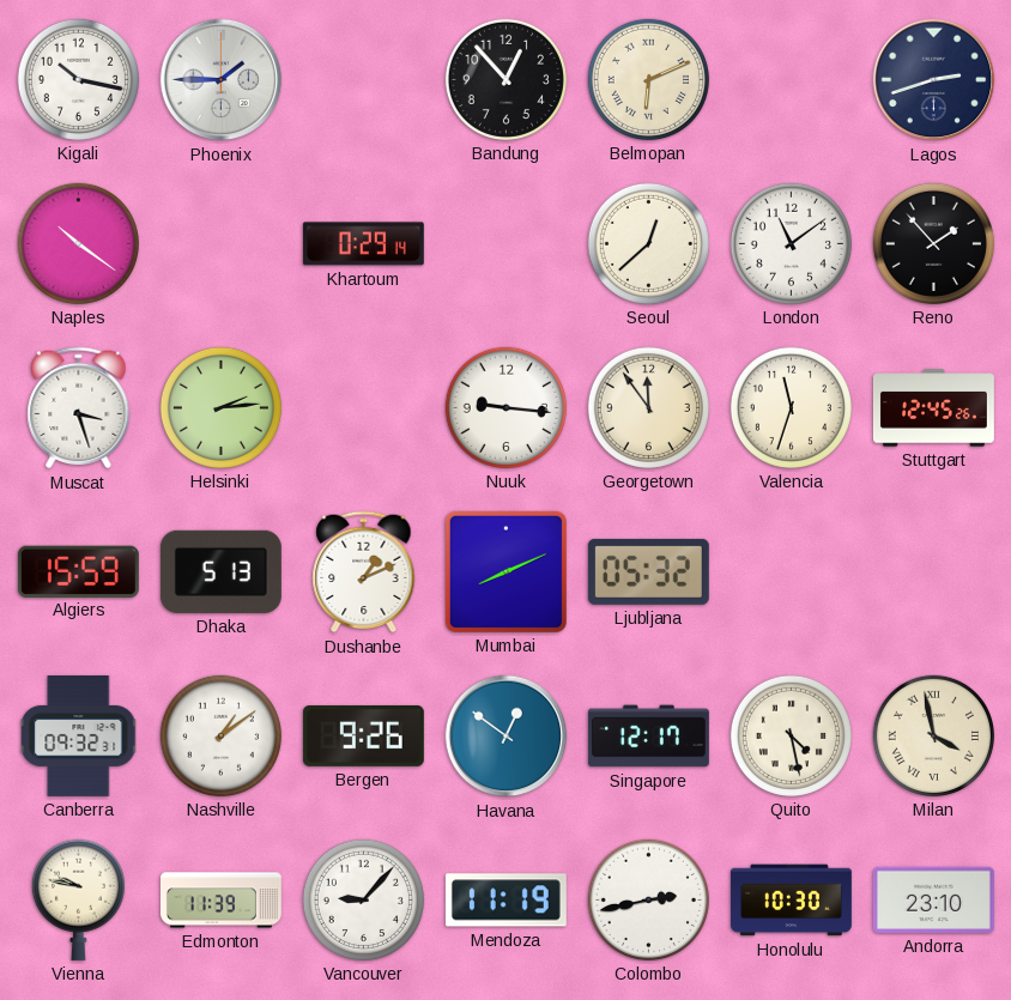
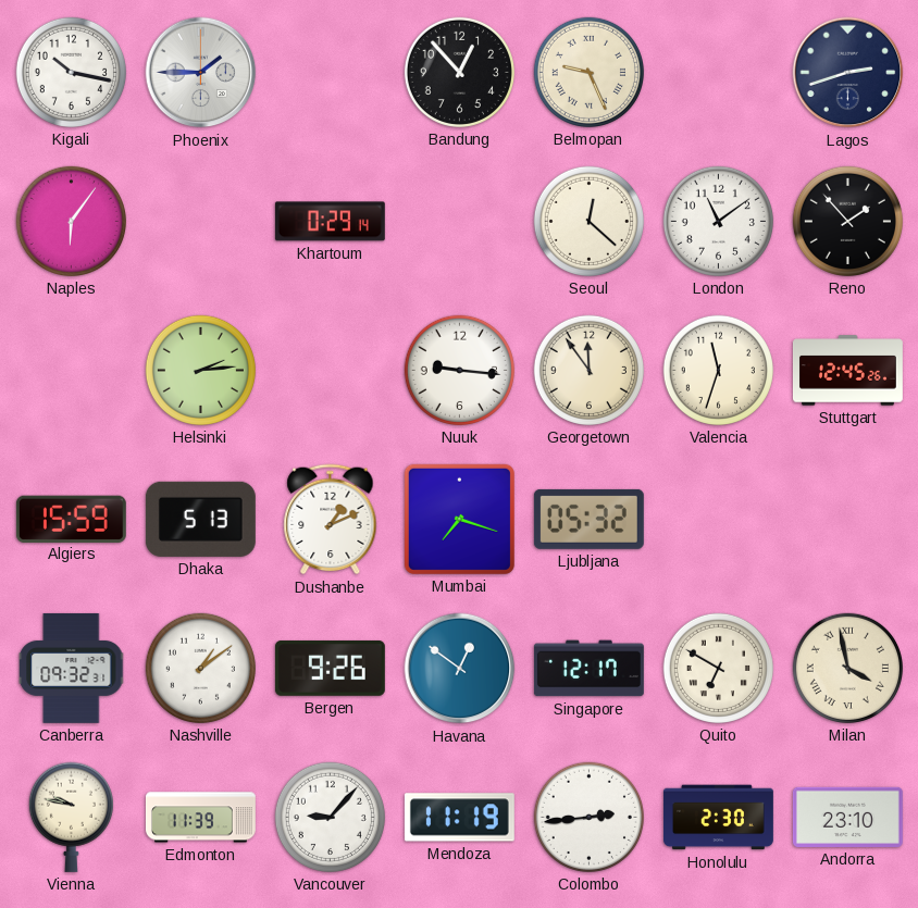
Belmopan: 6:11 -> 9:26
Naples: 10:21 -> 6:06
Seoul: 12:38 -> 12:22
Muscat: 3:27 -> none
Mumbai: 8:11 -> 7:18
Quito: 4:28 -> 6:50
Colombo: 2:43 -> 2:44
Honolulu: 10:30 -> 2:30
